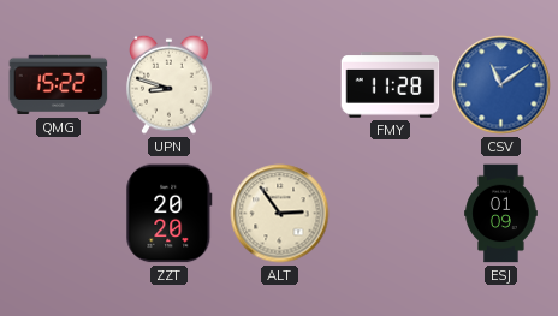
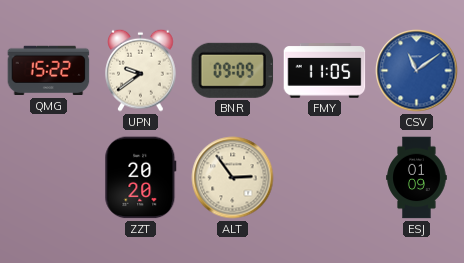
UPN: 8:48 -> 9:39
BNR: none -> 09:09
FMY: 11:28 -> 11:05
